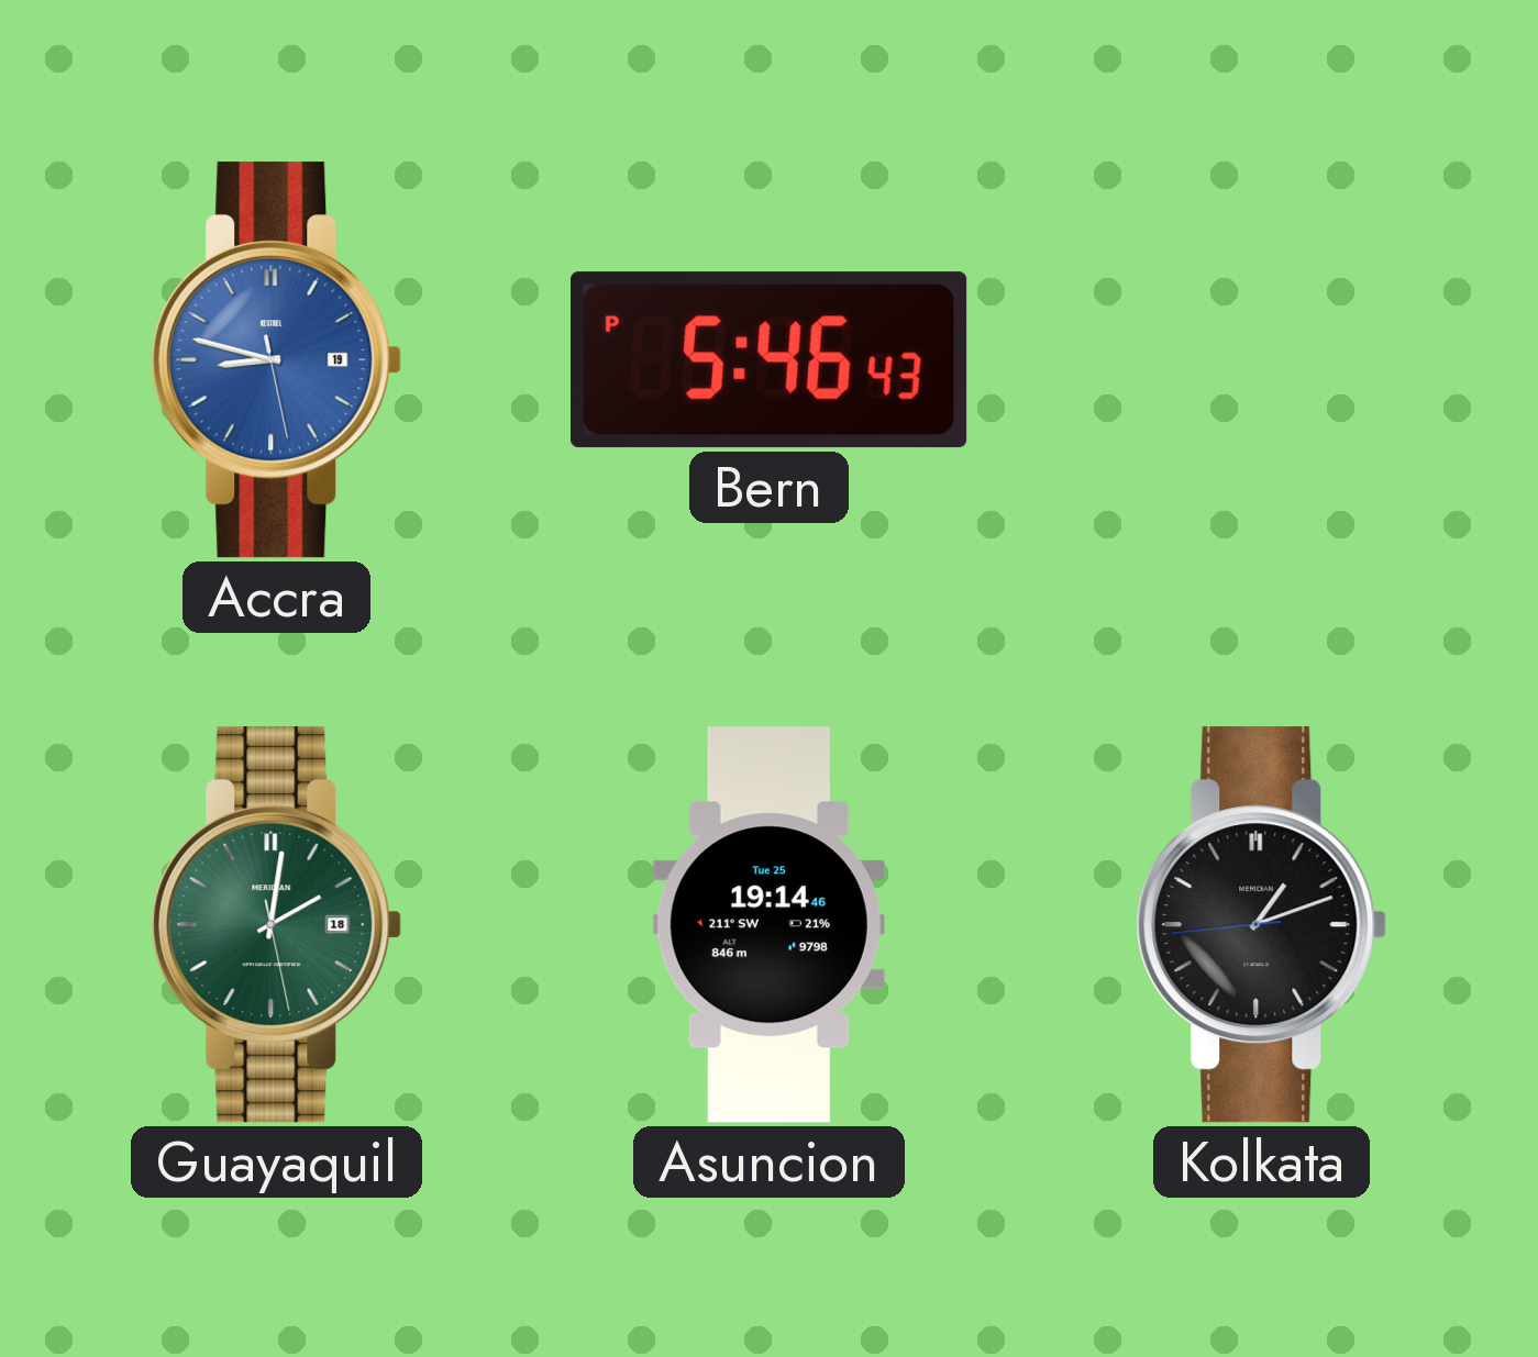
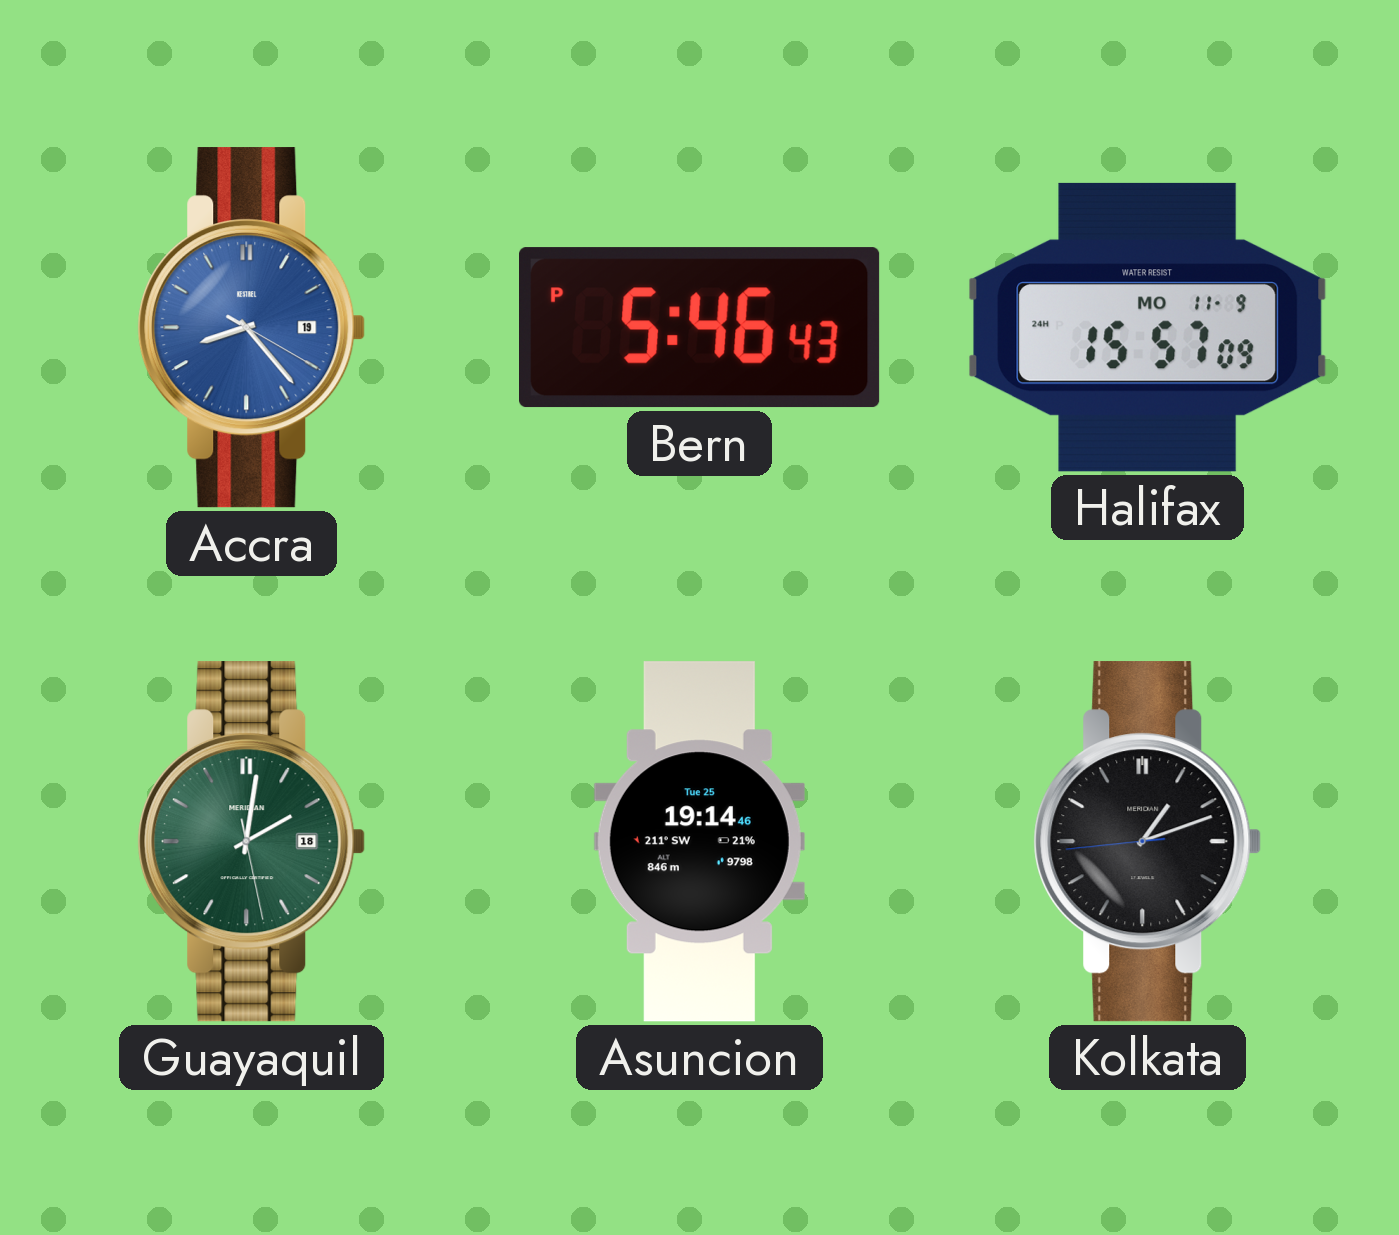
Accra: 8:47 -> 8:23
Halifax: none -> 15:57
